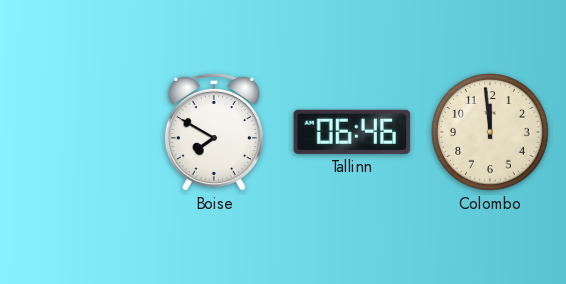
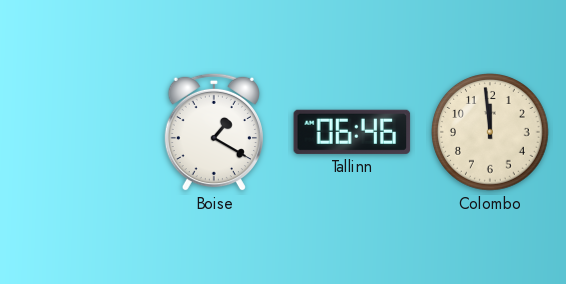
Boise: 7:50 -> 1:20
